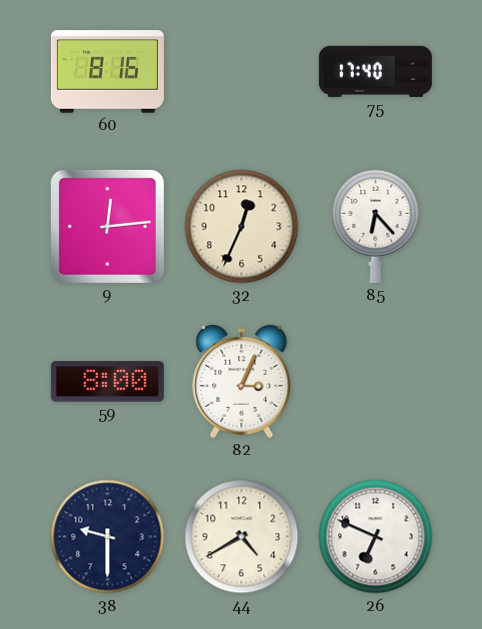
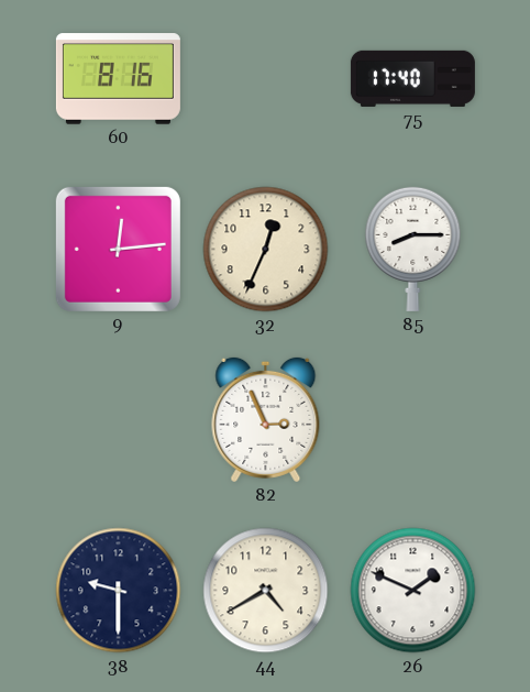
85: 6:23 -> 8:15
59: 8:00 -> none
82: 3:04 -> 2:56
26: 6:49 -> 1:49
